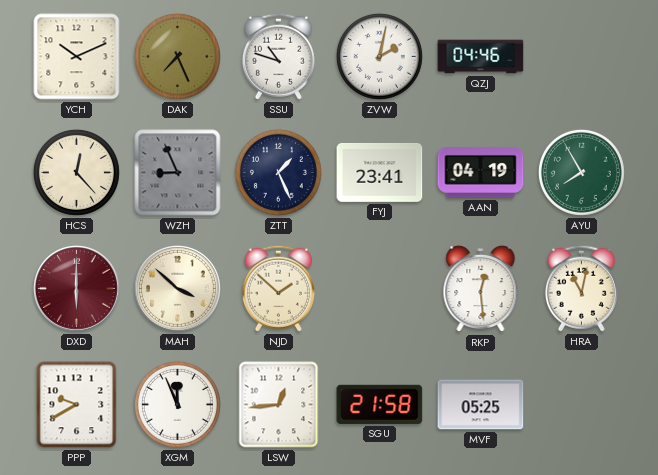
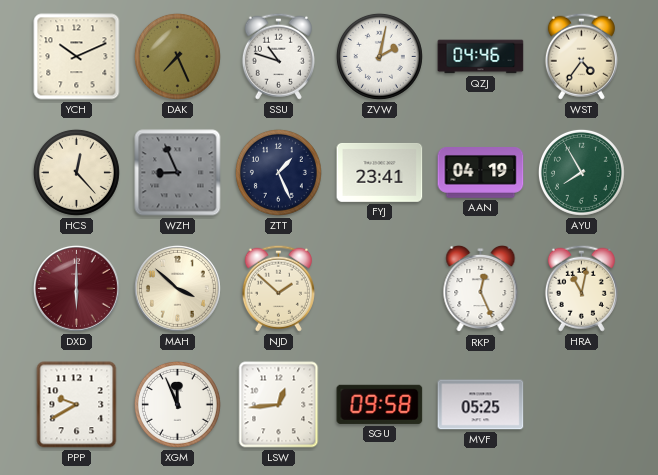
WST: none -> 4:36
RKP: 12:29 -> 12:26
SGU: 21:58 -> 09:58
